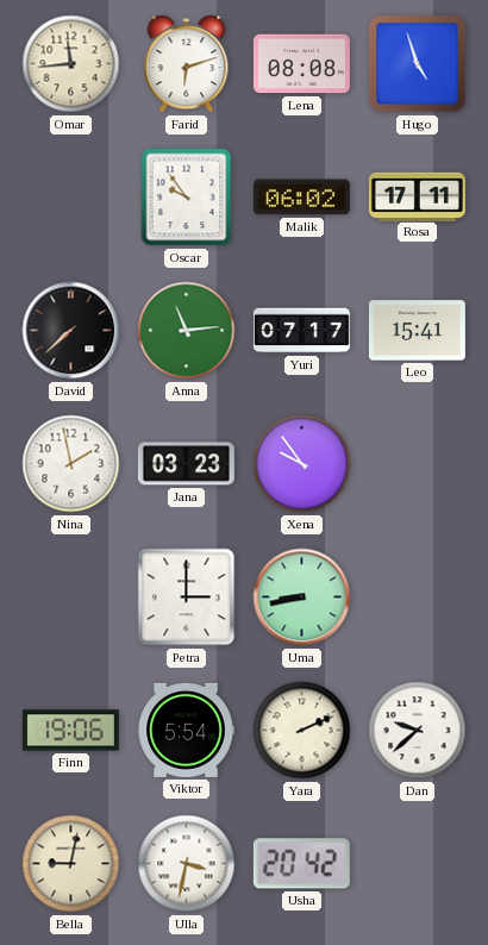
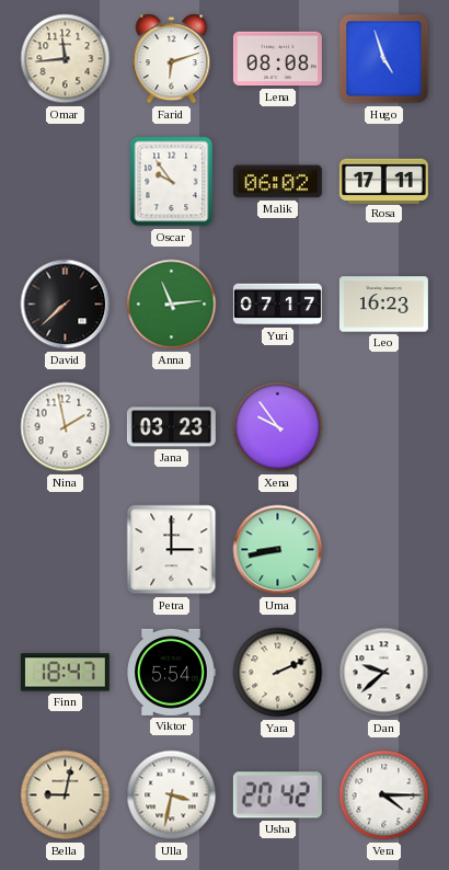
Leo: 15:41 -> 16:23
Finn: 19:06 -> 18:47
Vera: none -> 4:15
